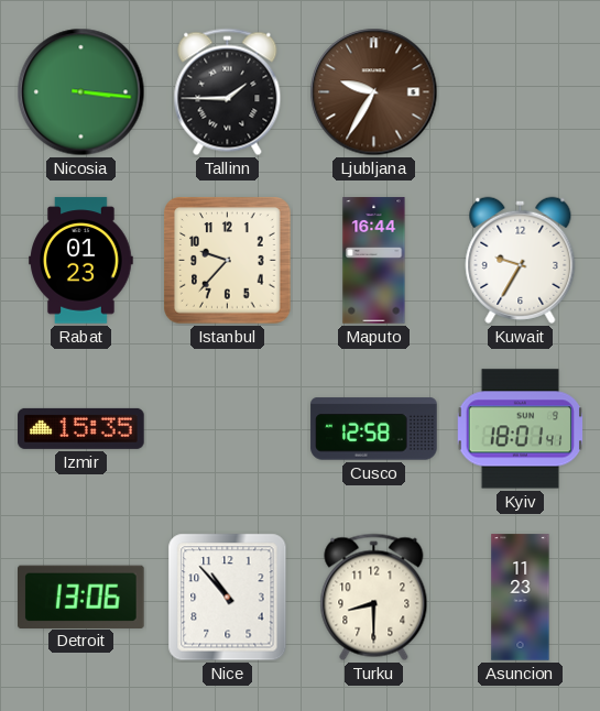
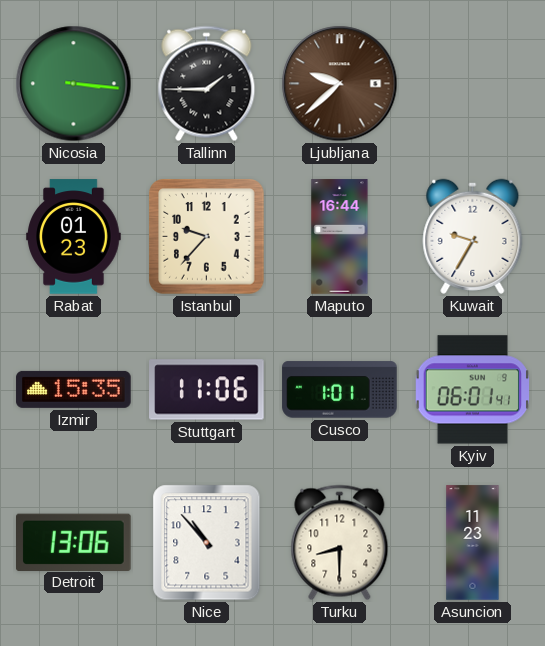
Ljubljana: 9:35 -> 9:38
Stuttgart: none -> 11:06
Cusco: 12:58 -> 1:01
Kyiv: 18:01 -> 06:01
